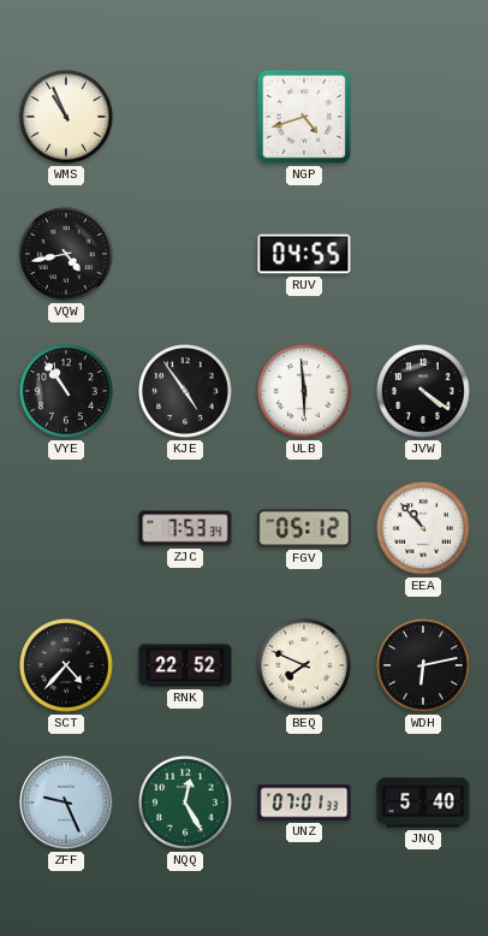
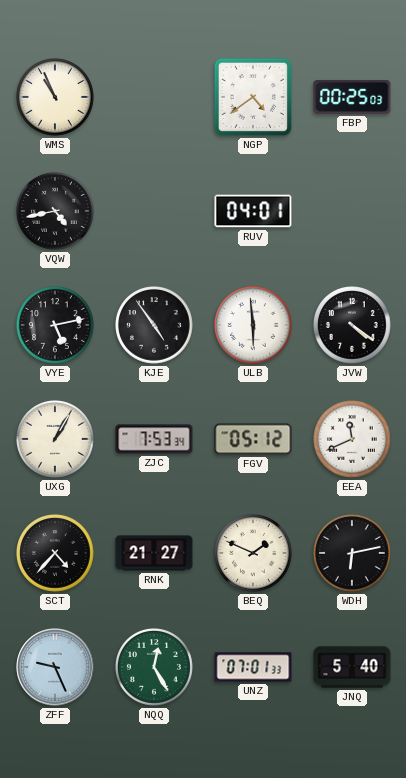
NGP: 4:42 -> 4:39
FBP: none -> 00:25
RUV: 04:55 -> 04:01
VYE: 10:54 -> 5:13
UXG: none -> 1:05
EEA: 10:53 -> 11:41
RNK: 22:52 -> 21:27
BEQ: 7:49 -> 1:49
